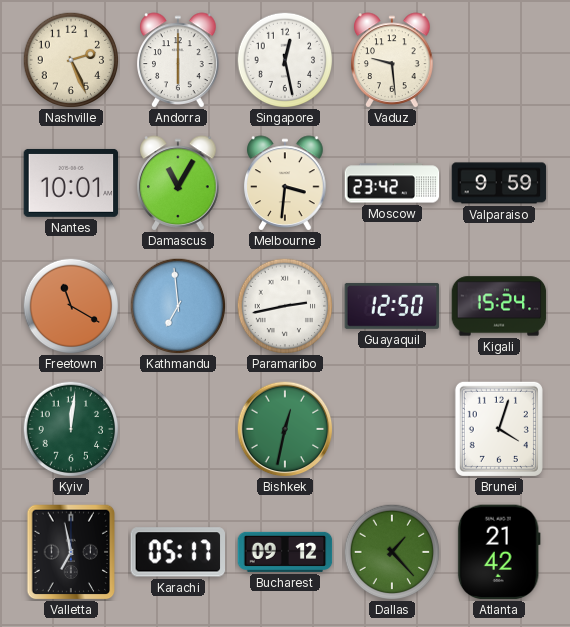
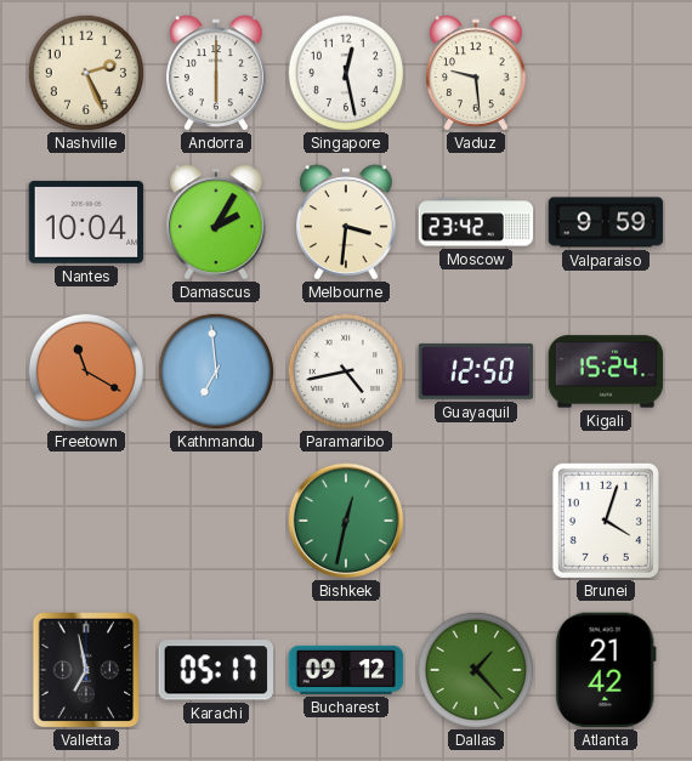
Nantes: 10:01 -> 10:04
Damascus: 11:05 -> 2:05
Paramaribo: 2:43 -> 4:43
Kyiv: 12:01 -> none
